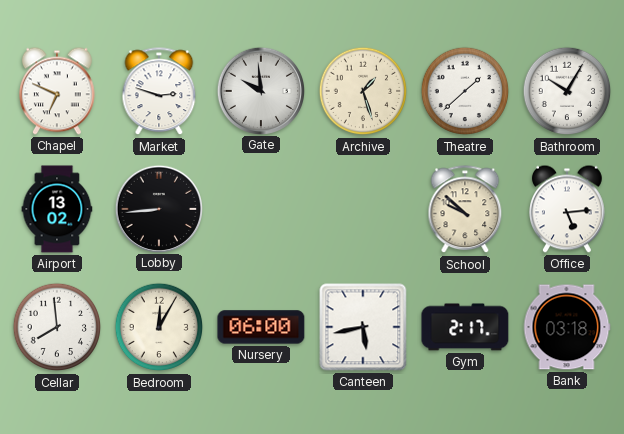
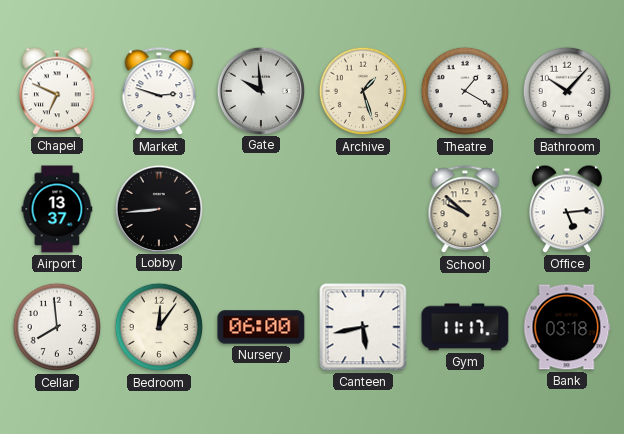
Theatre: 1:38 -> 1:20
Bathroom: 10:05 -> 10:07
Airport: 13:02 -> 13:37
Bedroom: 12:05 -> 12:06
Gym: 2:17 -> 11:17
